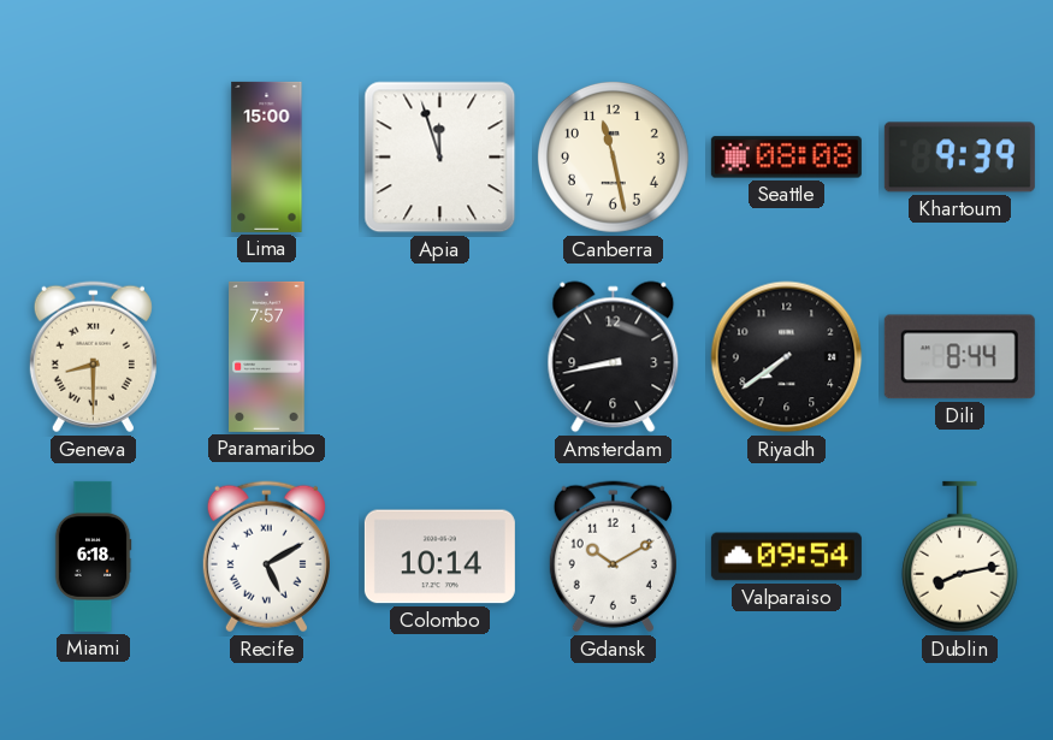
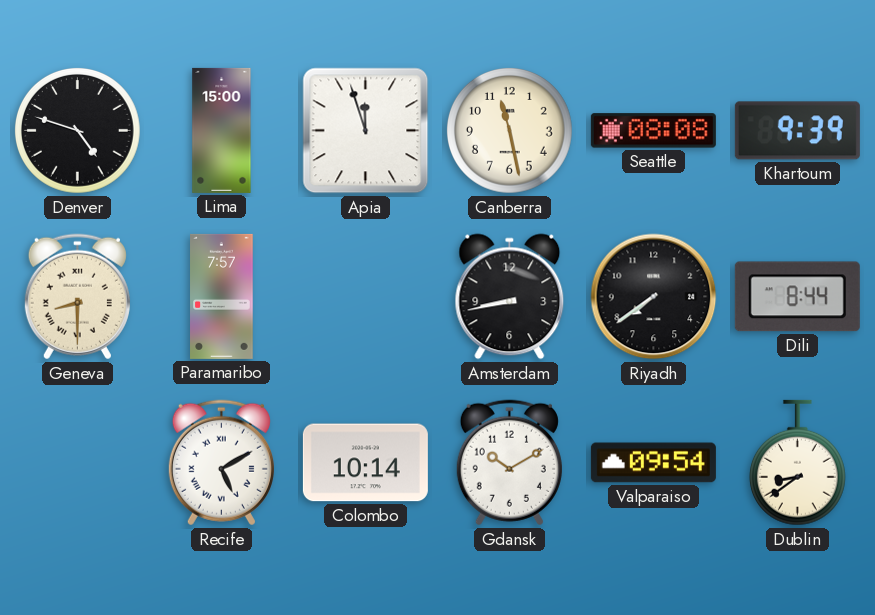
Denver: none -> 4:48
Miami: 6:18 -> none
Dublin: 8:13 -> 8:39
